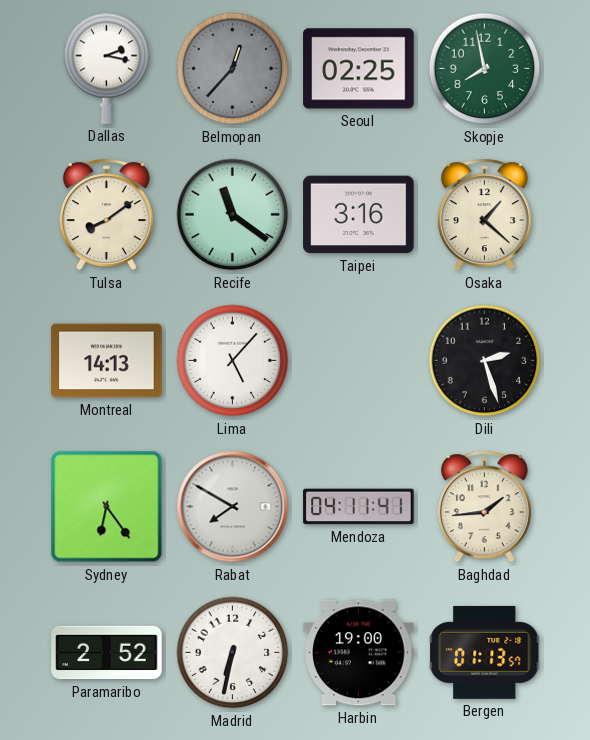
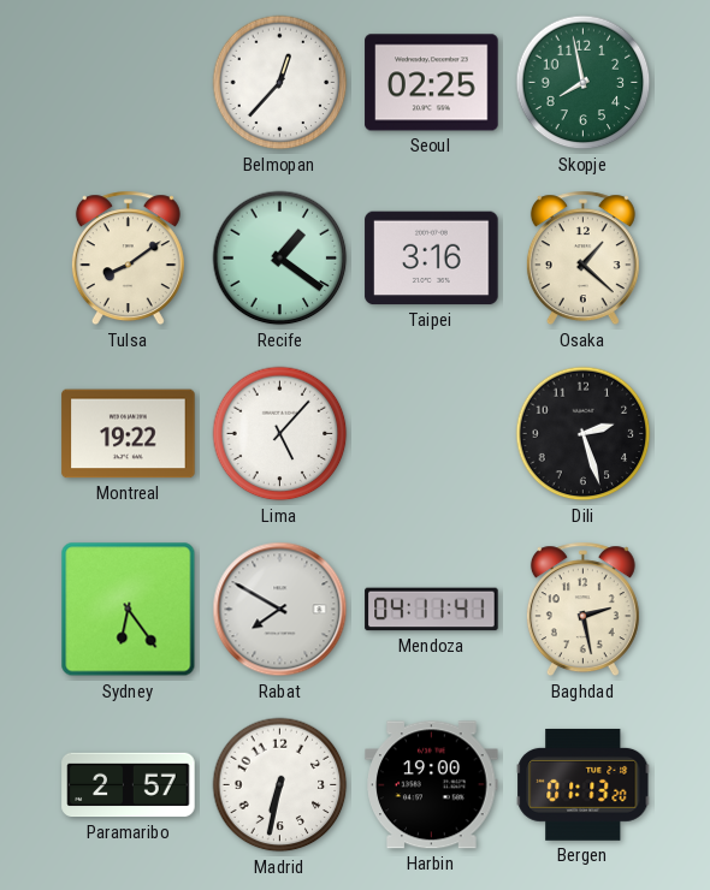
Dallas: 2:17 -> none
Belmopan dial: grey -> white
Recife: 11:21 -> 1:21
Montreal: 14:13 -> 19:22
Baghdad: 1:44 -> 2:28
Paramaribo: 2:52 -> 2:57
Bergen: 01:13:57 -> 01:13:20
